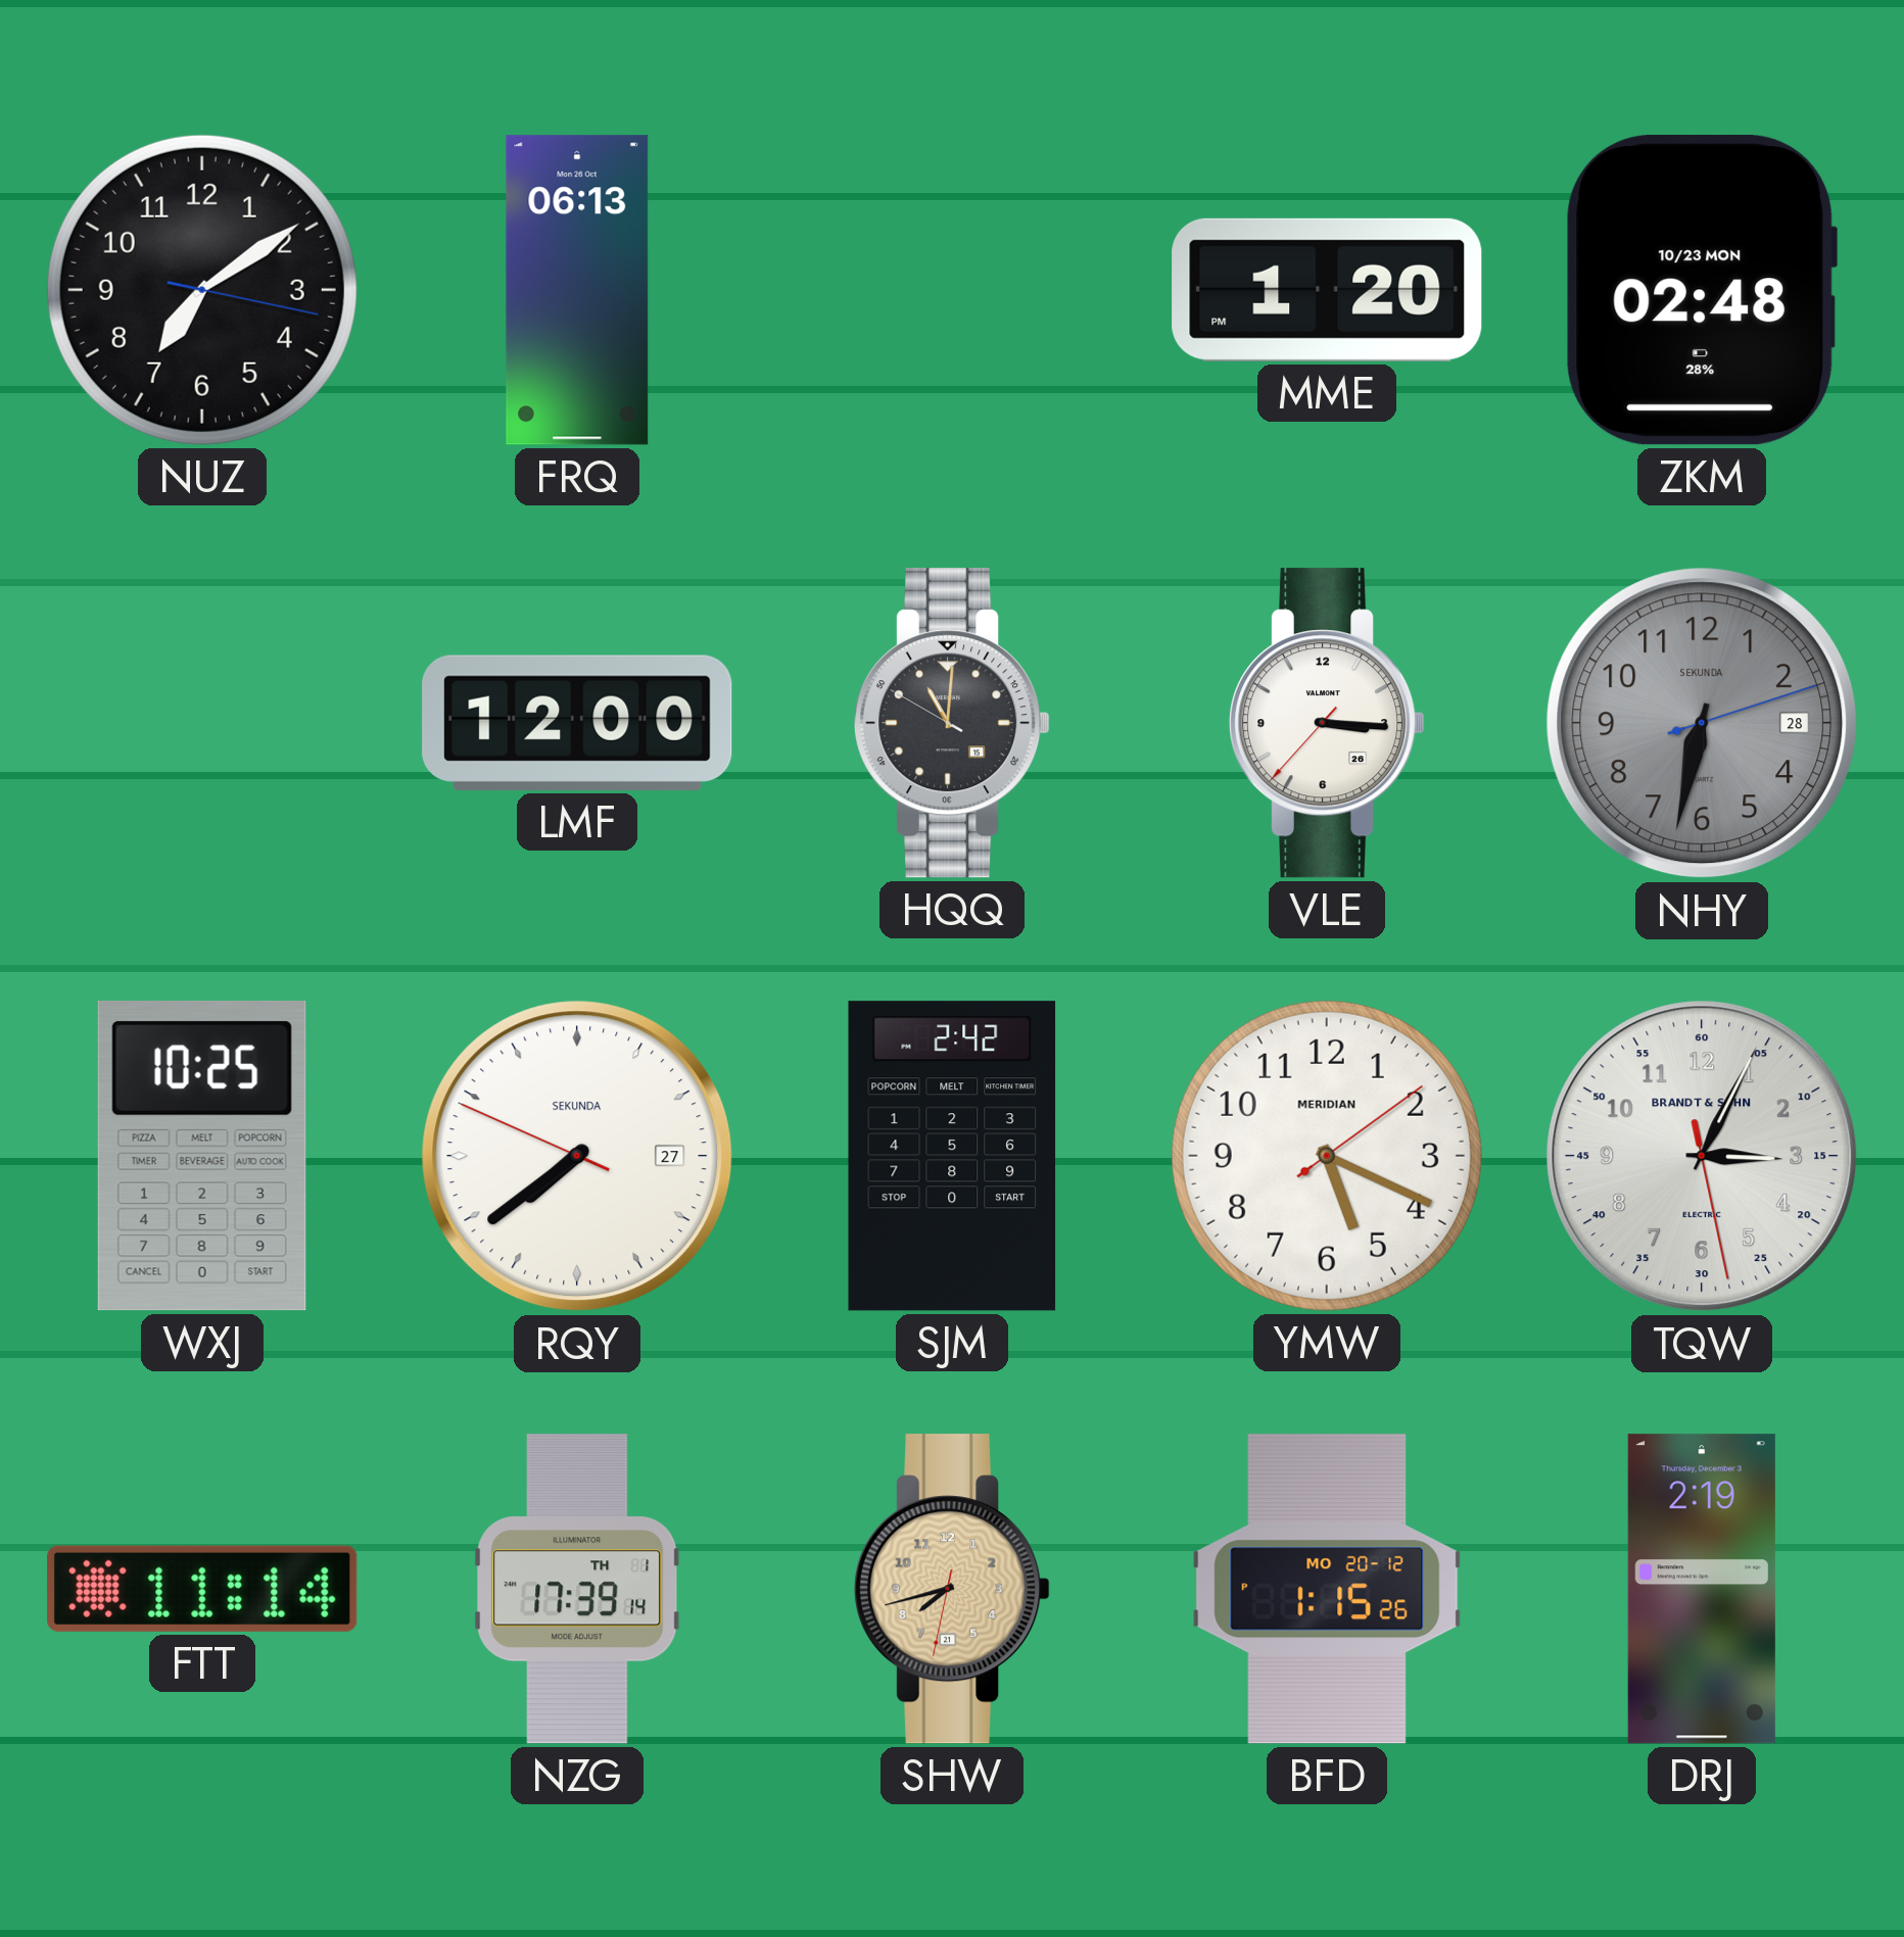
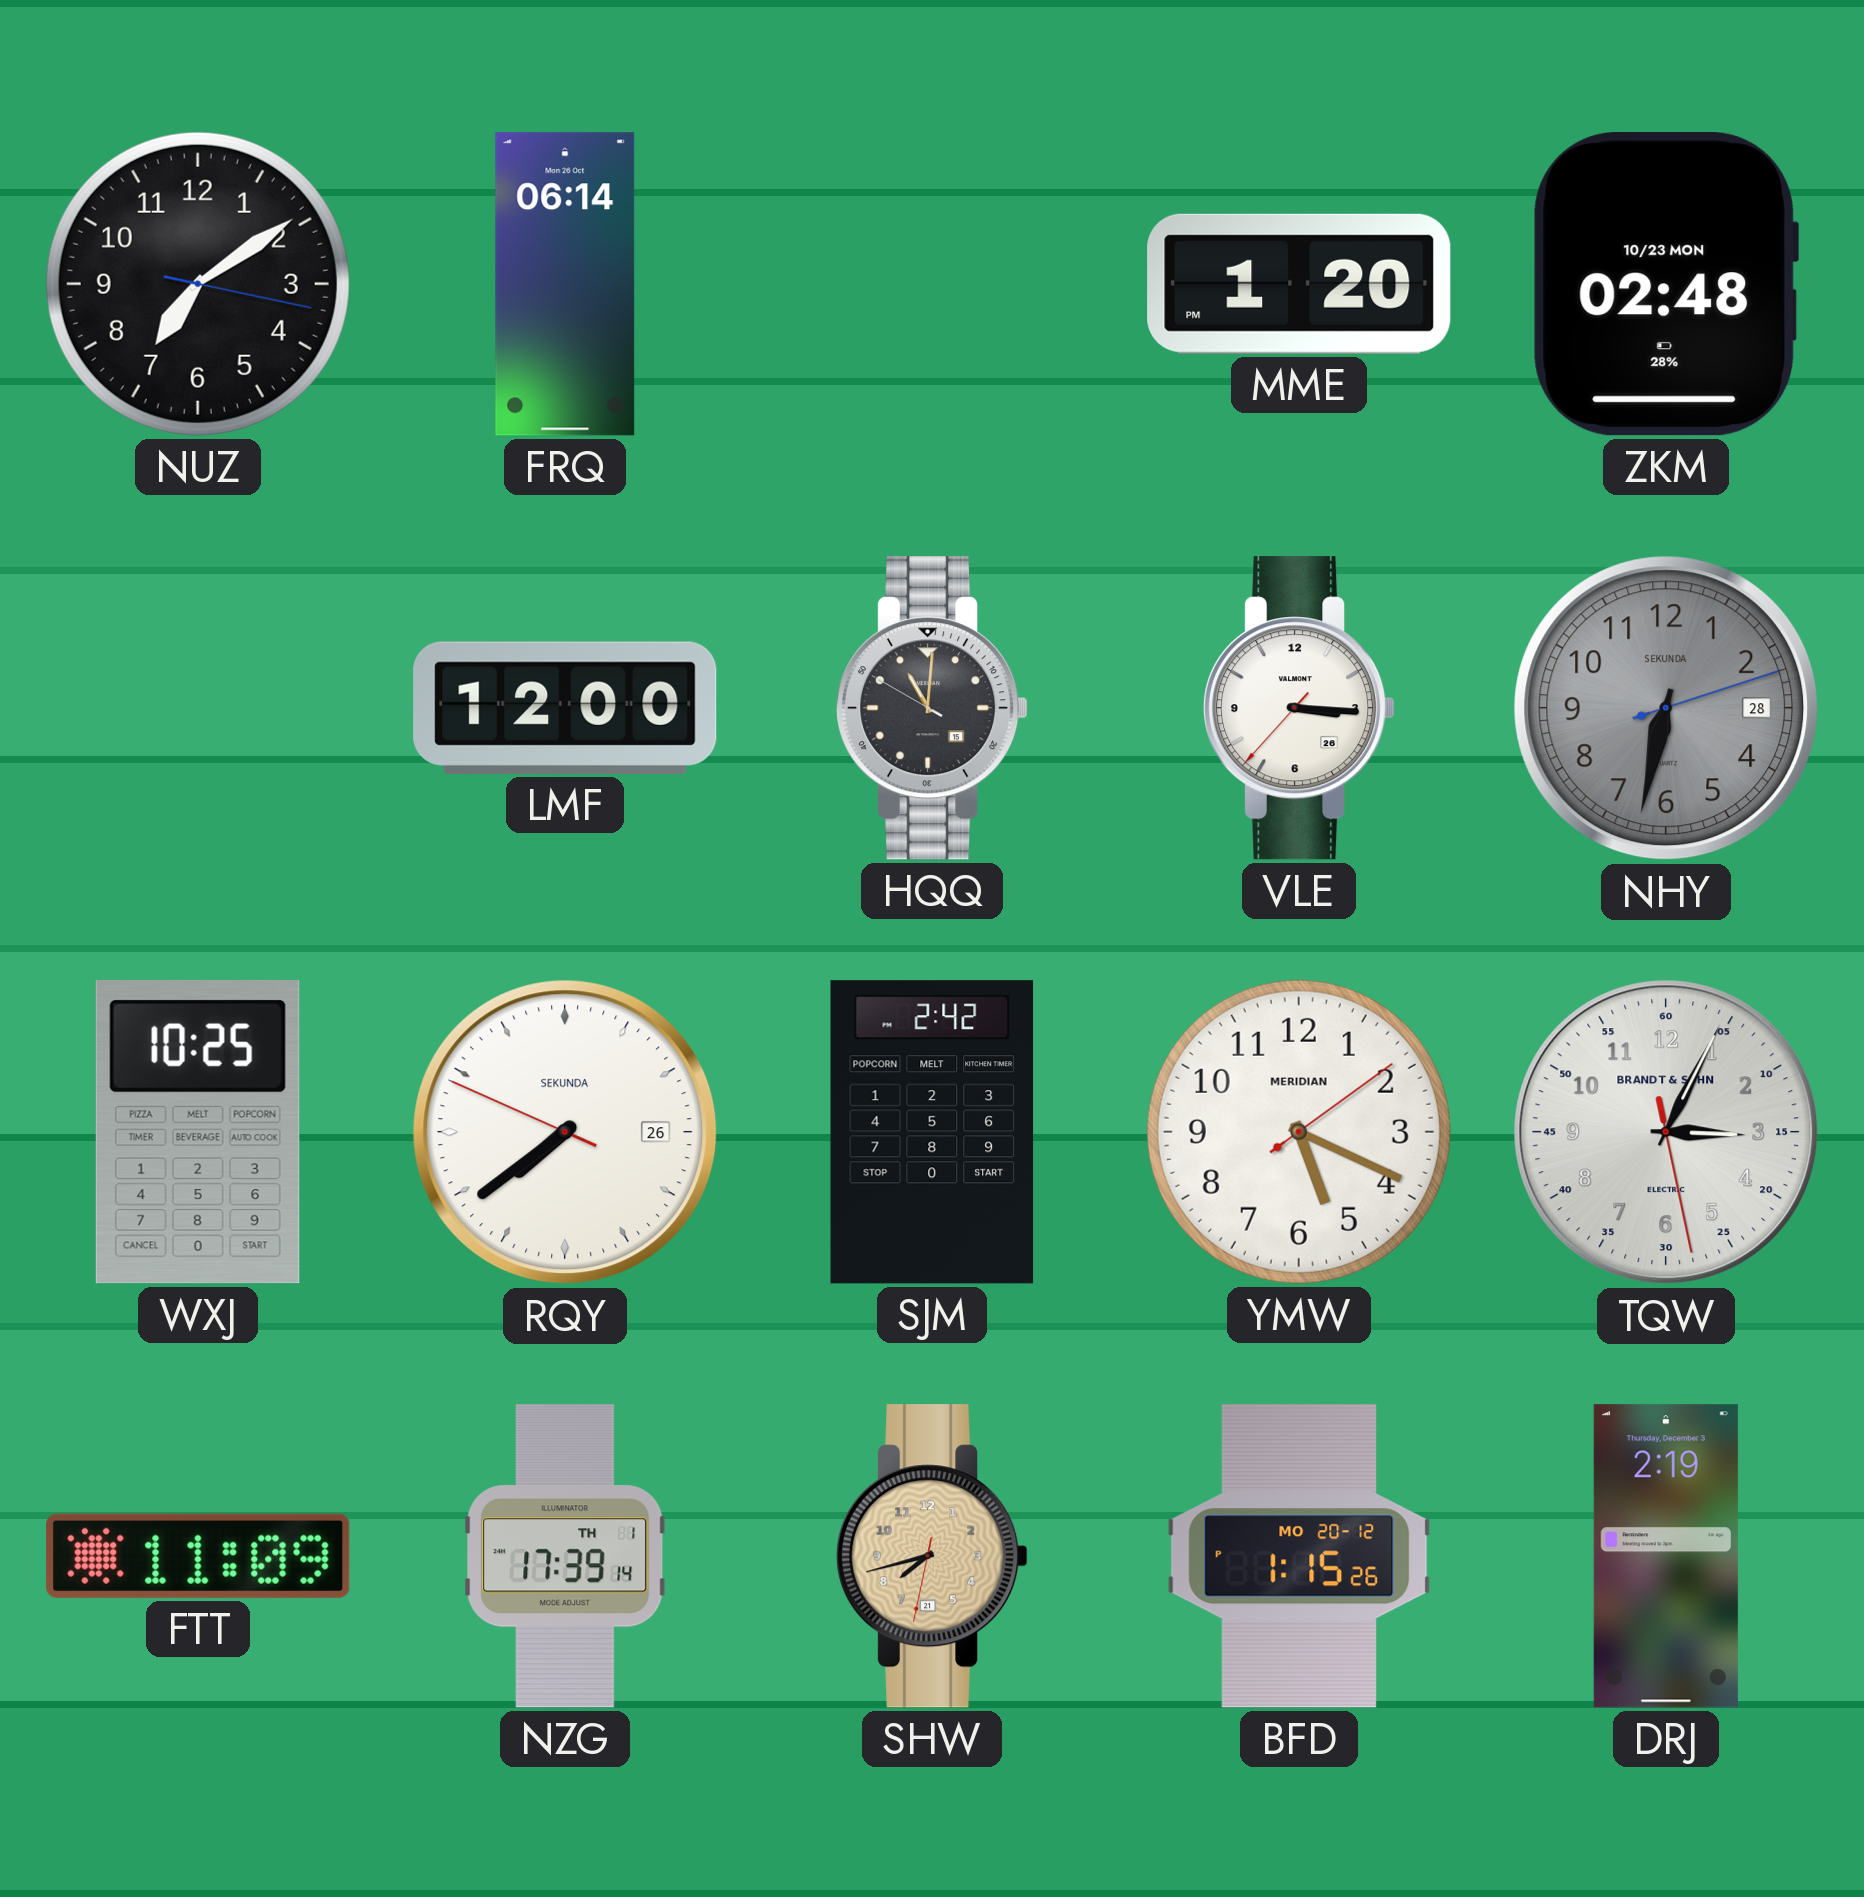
FRQ: 06:13 -> 06:14
RQY date: 27 -> 26
FTT: 11:14 -> 11:09
